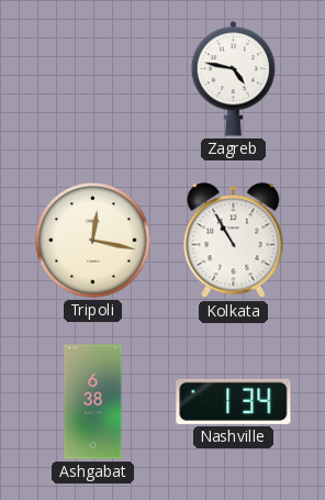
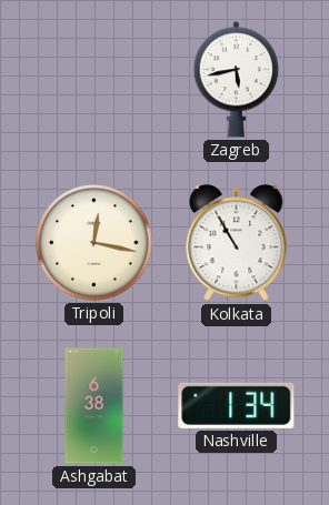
Zagreb: 4:47 -> 5:43
